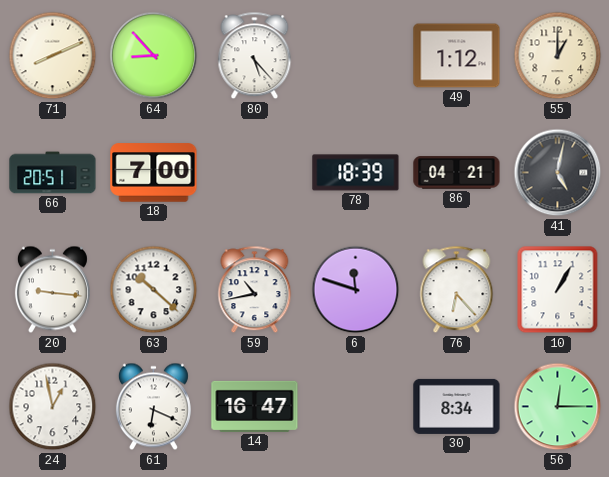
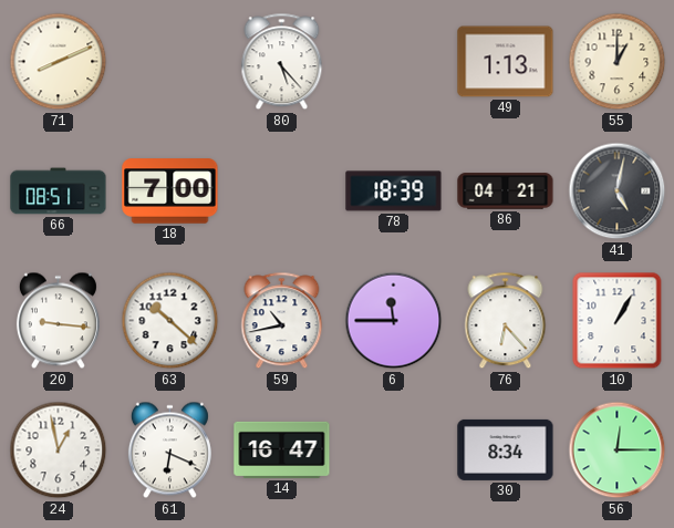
64: 8:53 -> none
49: 1:12 -> 1:13
66: 20:51 -> 08:51
6: 11:48 -> 11:45
